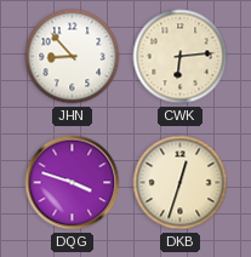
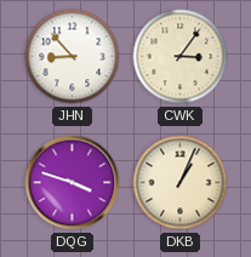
CWK: 6:14 -> 3:06
DKB: 12:33 -> 1:04
